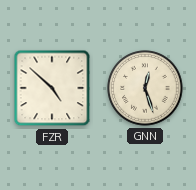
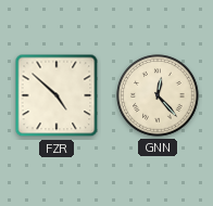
GNN: 12:27 -> 12:23
